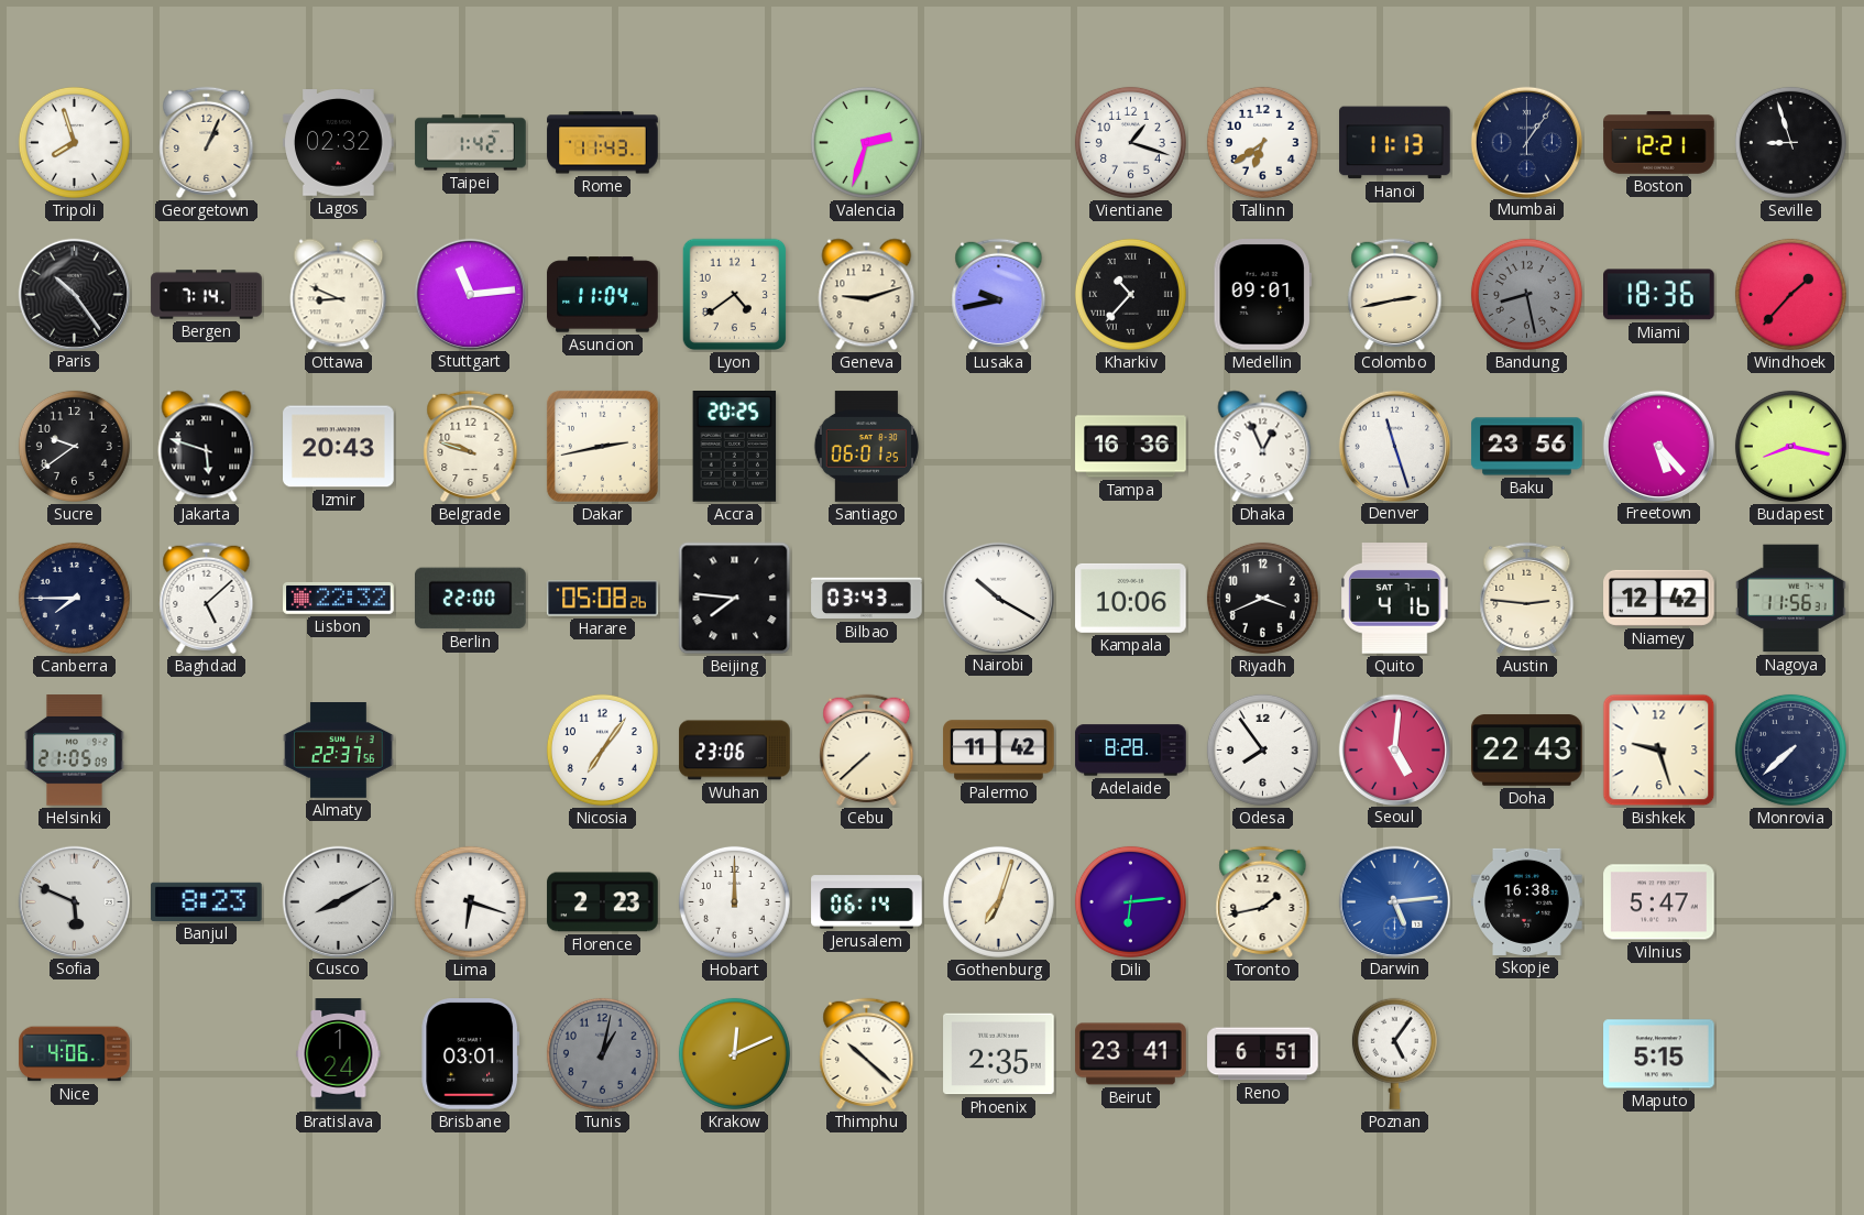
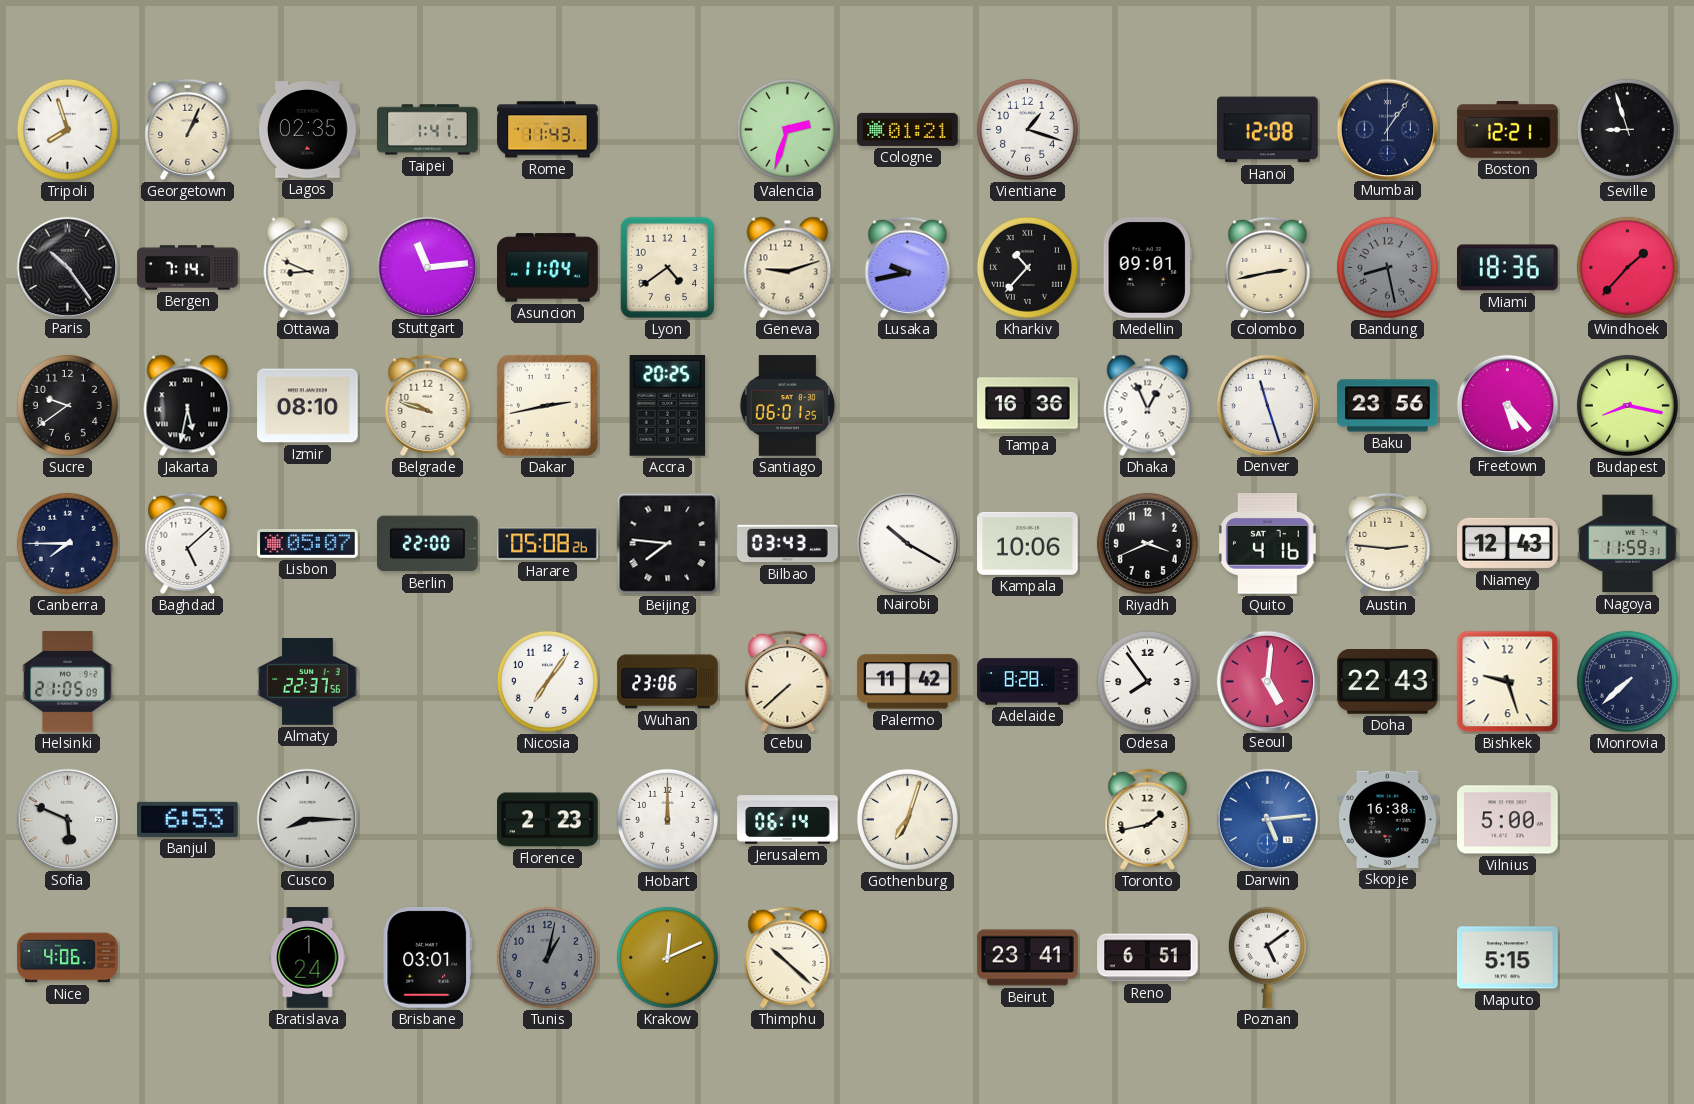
Lagos: 02:32 -> 02:35
Taipei: 1:42 -> 1:41
Cologne: none -> 01:21
Tallinn: 6:39 -> none
Hanoi: 11:13 -> 12:08
Jakarta: 5:48 -> 5:32
Izmir: 20:43 -> 08:10
Lisbon: 22:32 -> 05:07
Niamey: 12:42 -> 12:43
Nagoya: 11:56 -> 11:59
Banjul: 8:23 -> 6:53
Cusco: 8:10 -> 8:15
Lima: 6:18 -> none
Dili: 6:14 -> none
Vilnius: 5:47 -> 5:00
Phoenix: 2:35 -> none
Poznan: 5:06 -> 5:09
